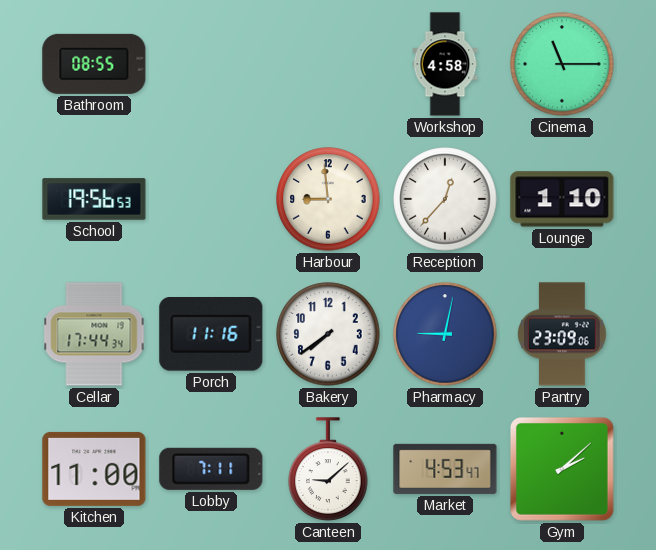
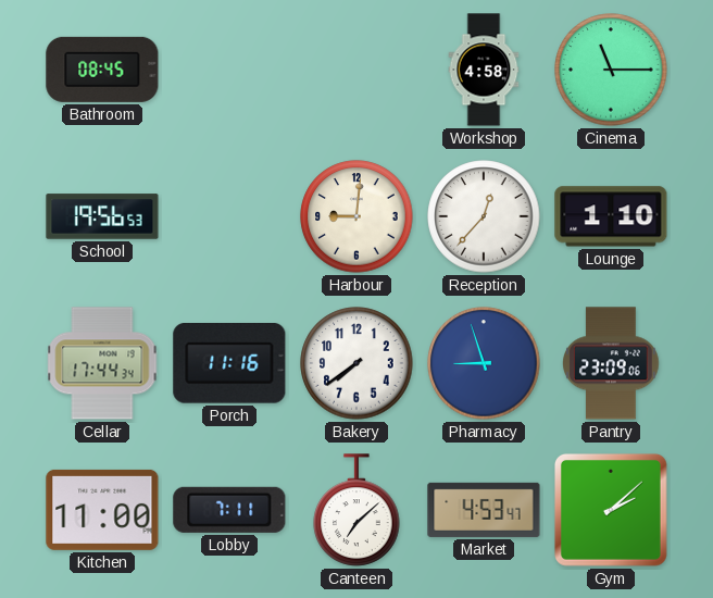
Bathroom: 08:55 -> 08:45
Harbour: 8:59 -> 9:01
Pharmacy: 9:02 -> 8:57
Canteen: 9:08 -> 7:08
